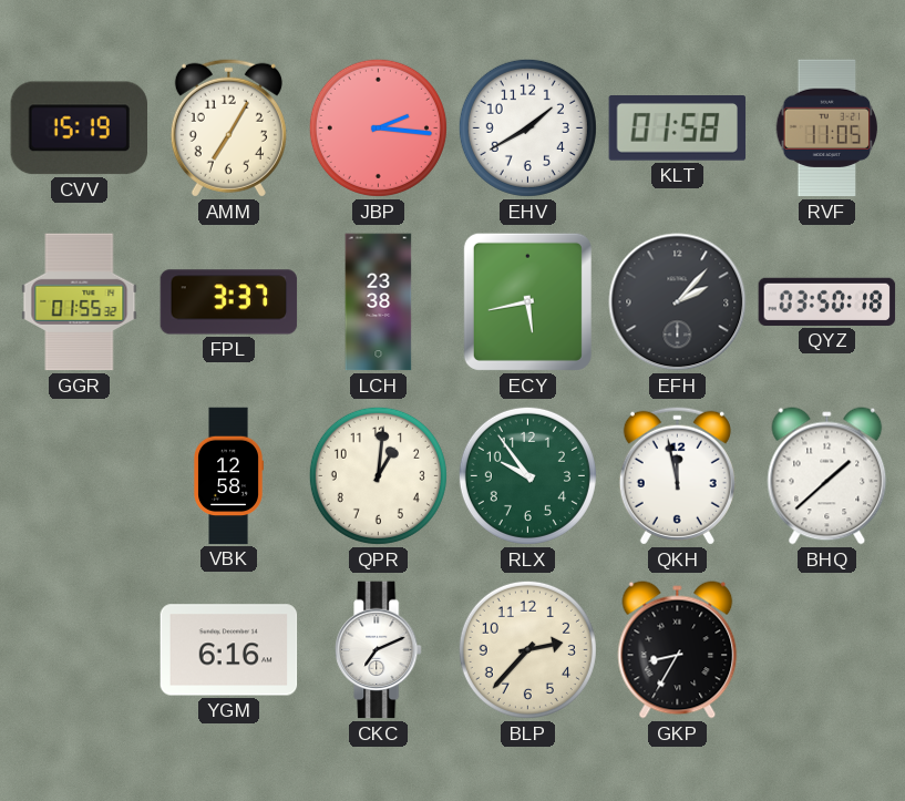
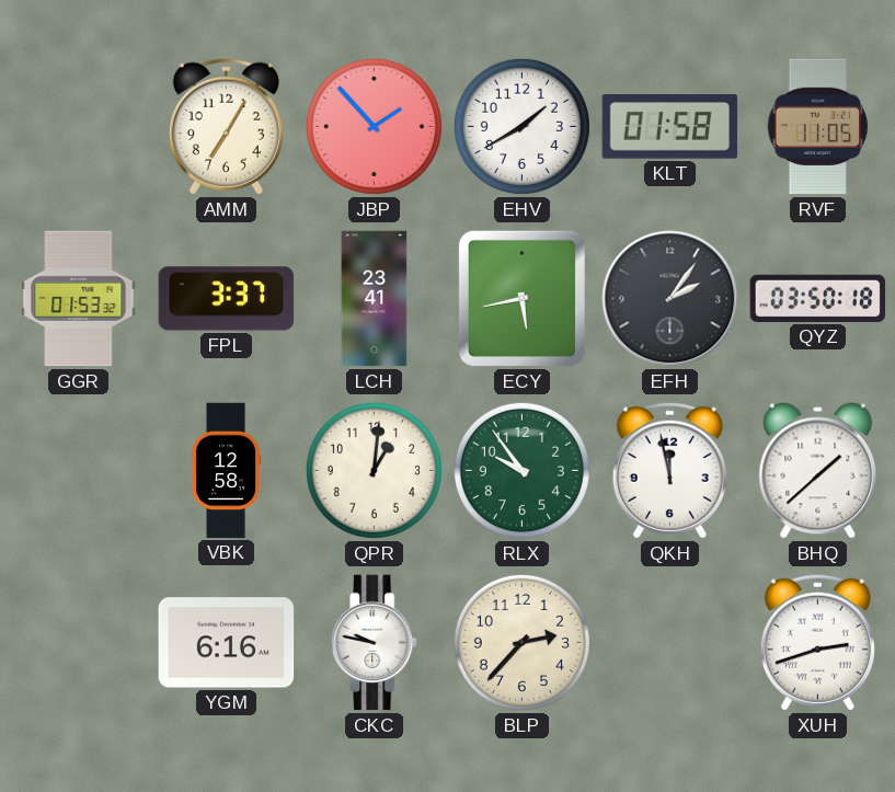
CVV: 15:19 -> none
JBP: 2:16 -> 1:53
GGR: 01:55 -> 01:53
LCH: 23:38 -> 23:41
EFH: 2:07 -> 2:06
CKC: 7:11 -> 9:47
GKP: 8:35 -> none
XUH: none -> 2:42
